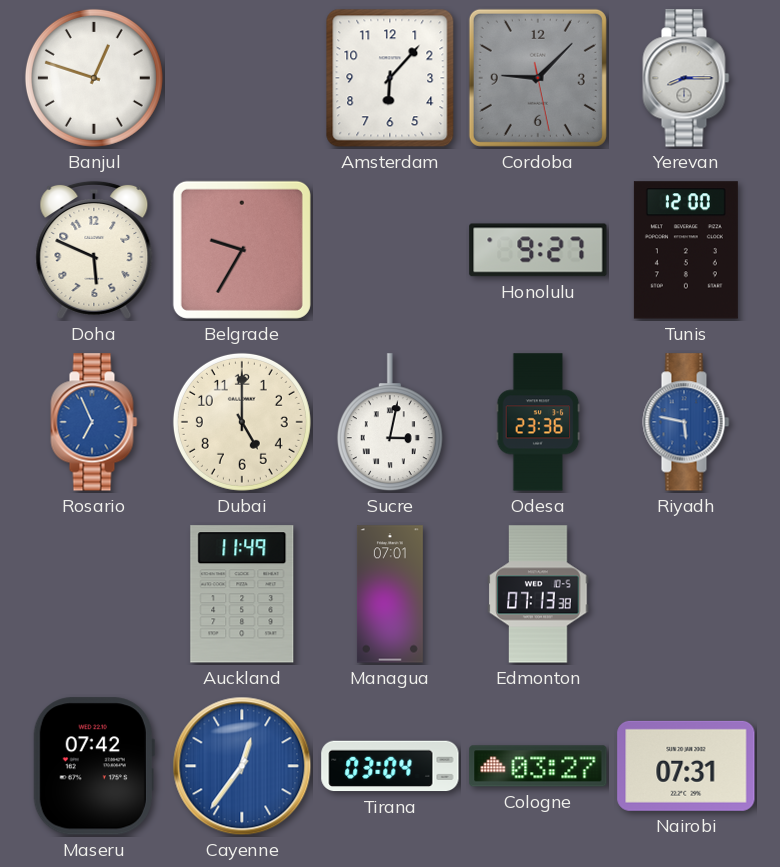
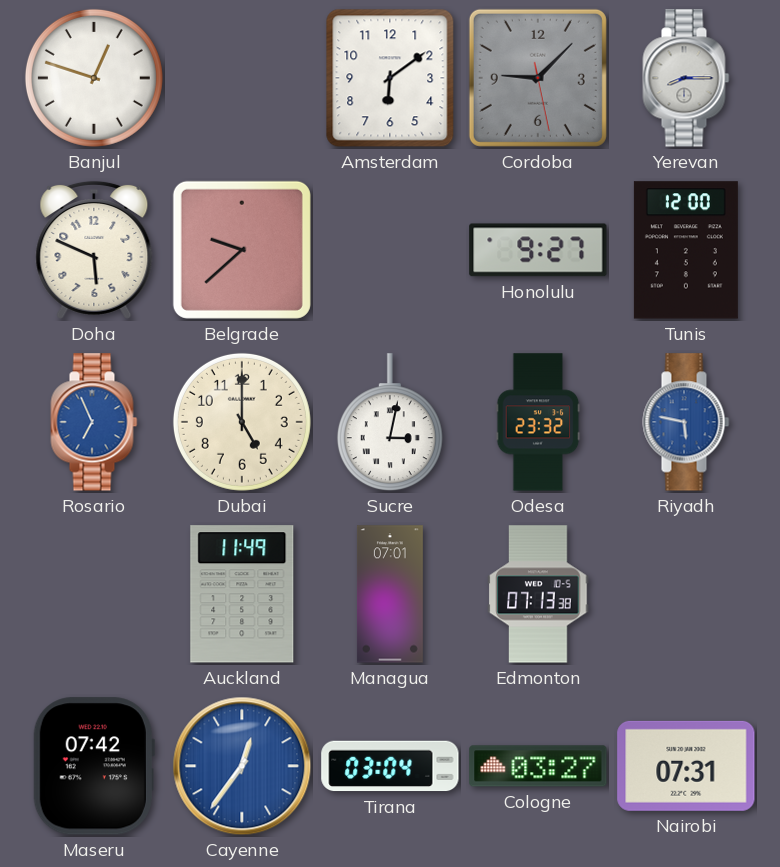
Amsterdam: 6:07 -> 6:09
Belgrade: 9:35 -> 9:38
Odesa: 23:36 -> 23:32
